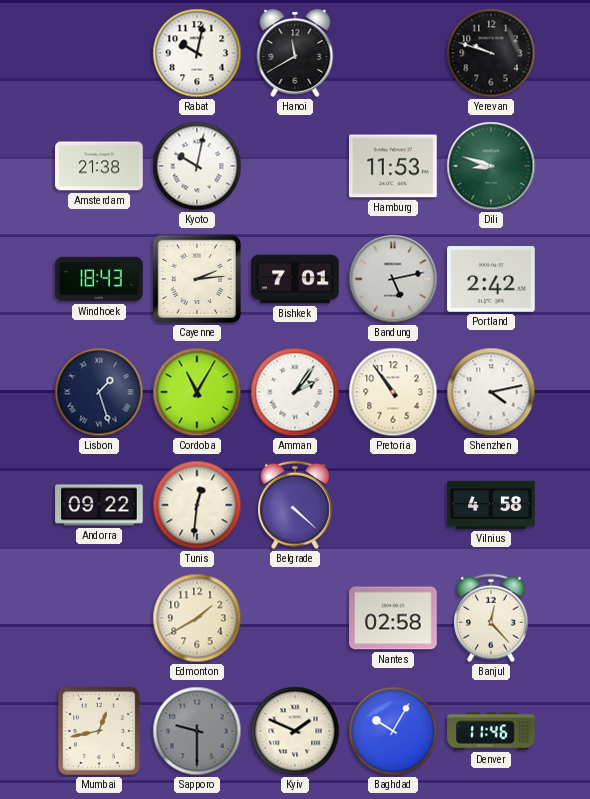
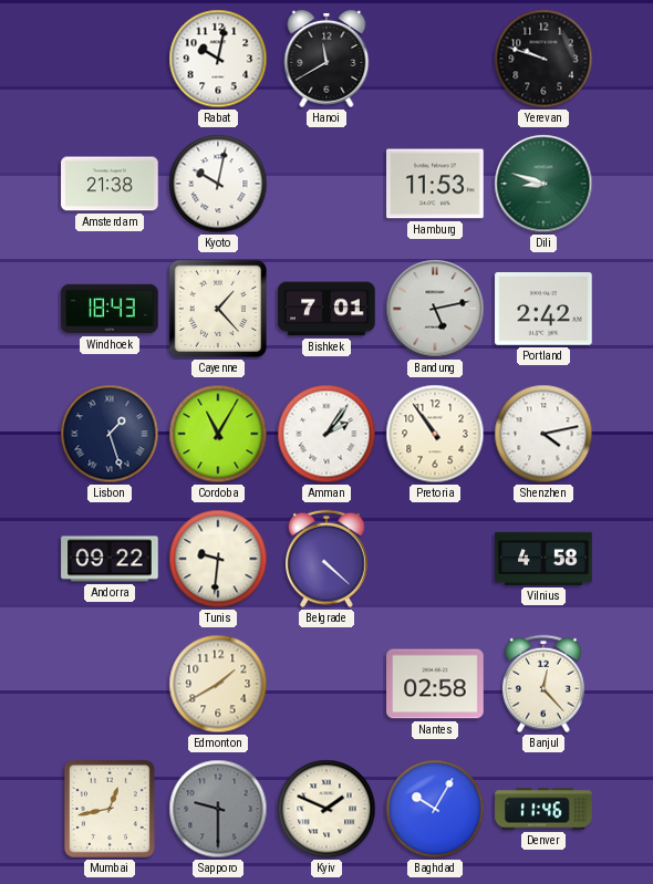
Cayenne: 2:14 -> 1:23
Tunis: 12:31 -> 9:31
